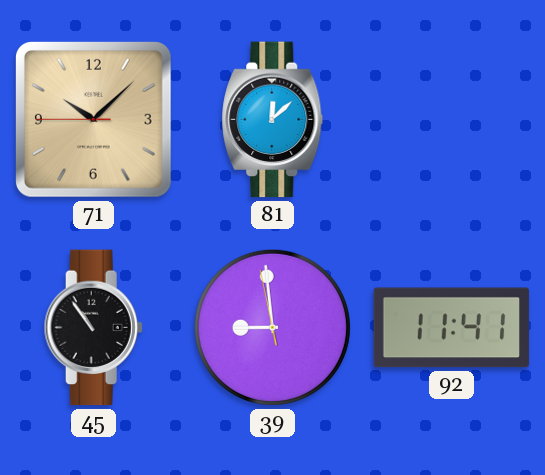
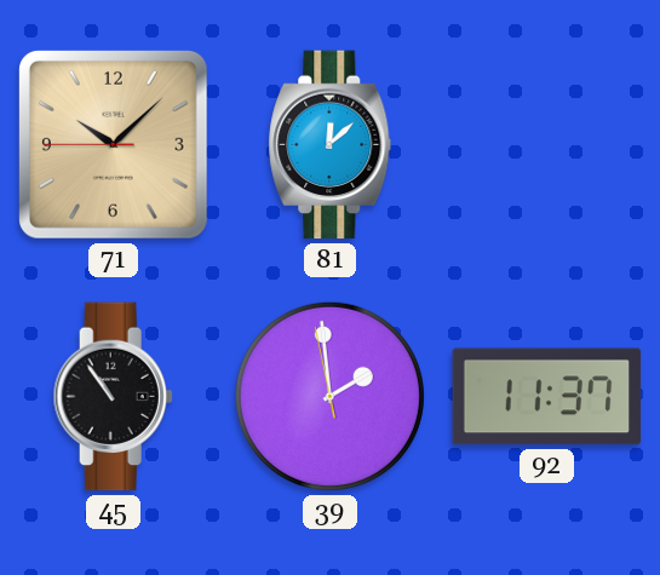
39: 8:58 -> 1:58
92: 11:41 -> 11:37
